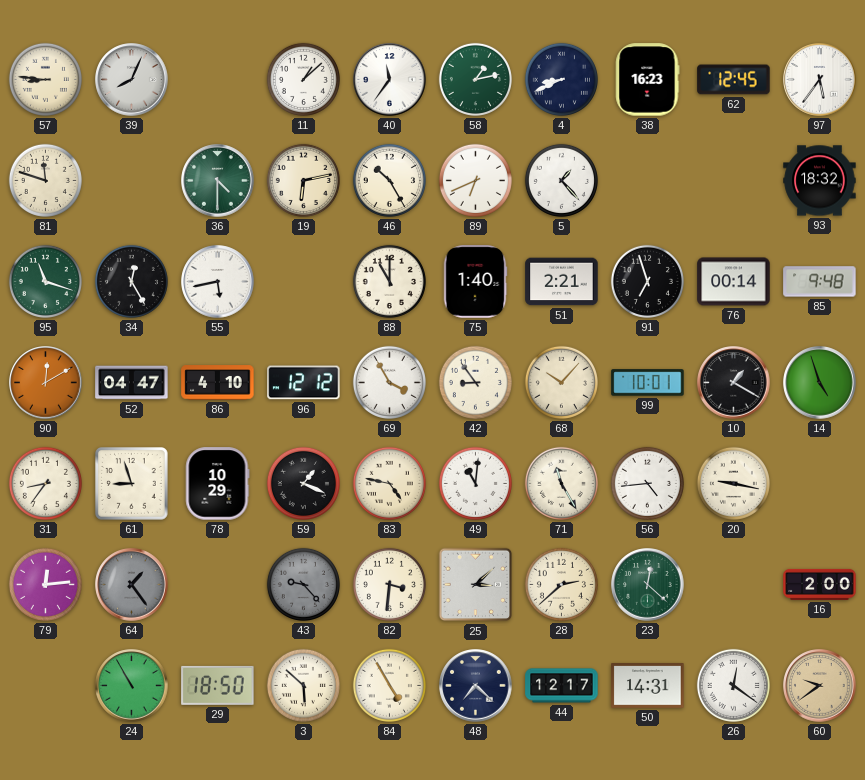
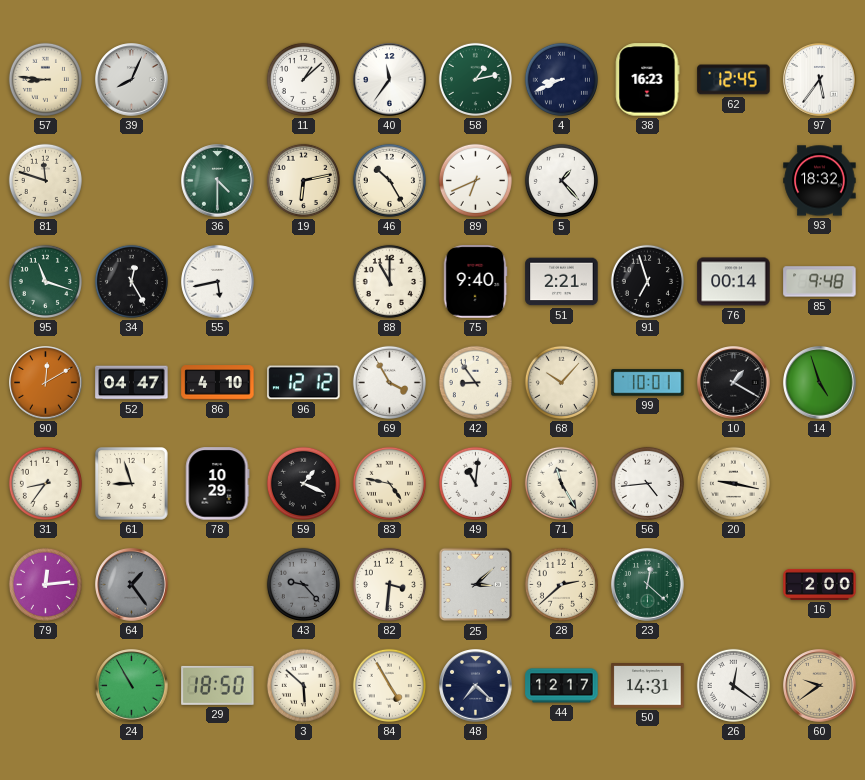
75: 1:40 -> 9:40
